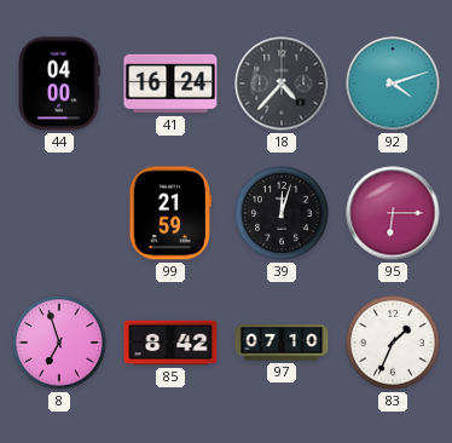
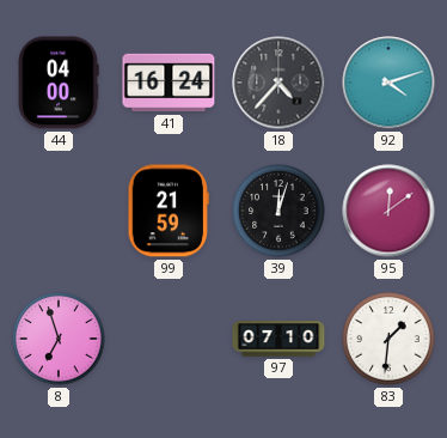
95: 6:15 -> 12:09
85: 8:42 -> none
83: 1:34 -> 1:31
